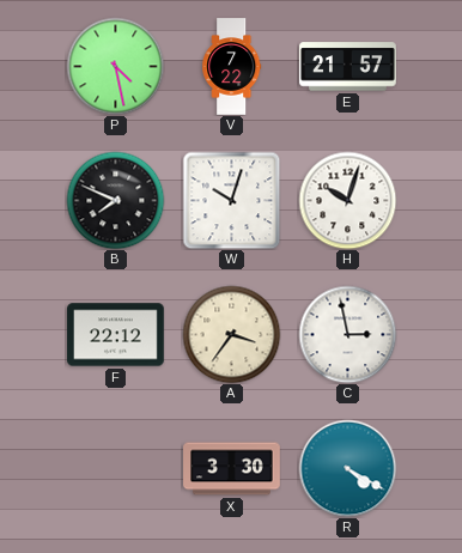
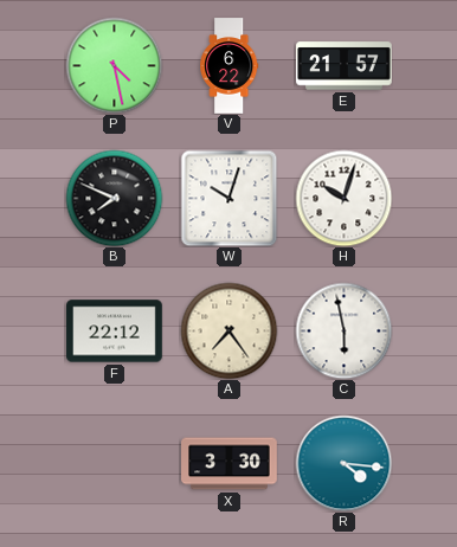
V: 7:22 -> 6:22
A: 3:36 -> 7:24
C: 2:58 -> 5:58
R: 4:20 -> 4:16
